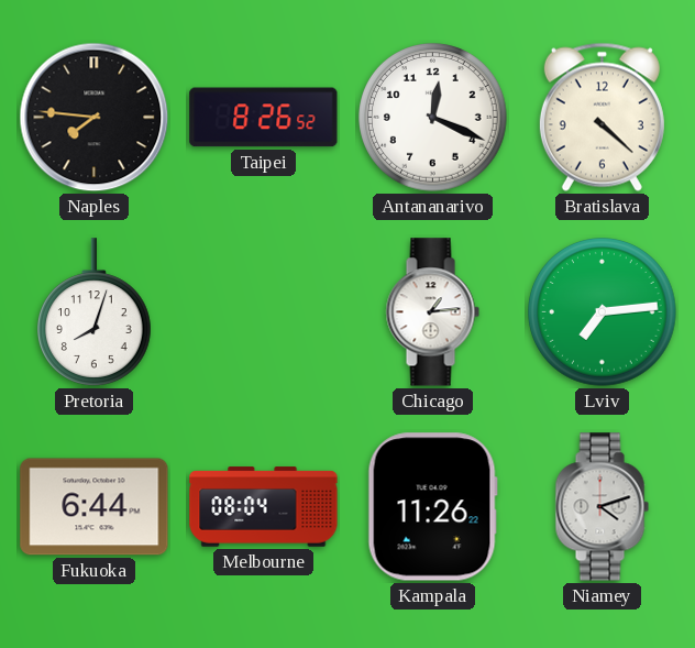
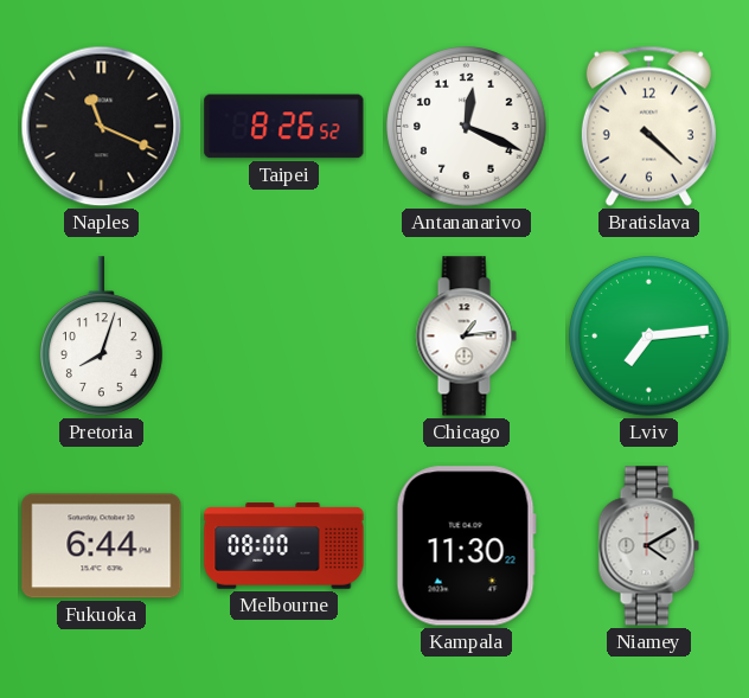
Naples: 7:46 -> 11:19
Melbourne: 08:04 -> 08:00
Kampala: 11:26 -> 11:30
Niamey: 4:12 -> 4:10
